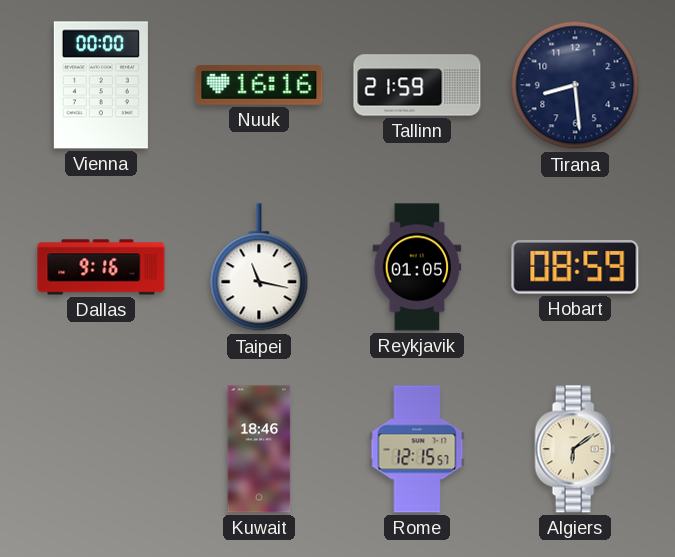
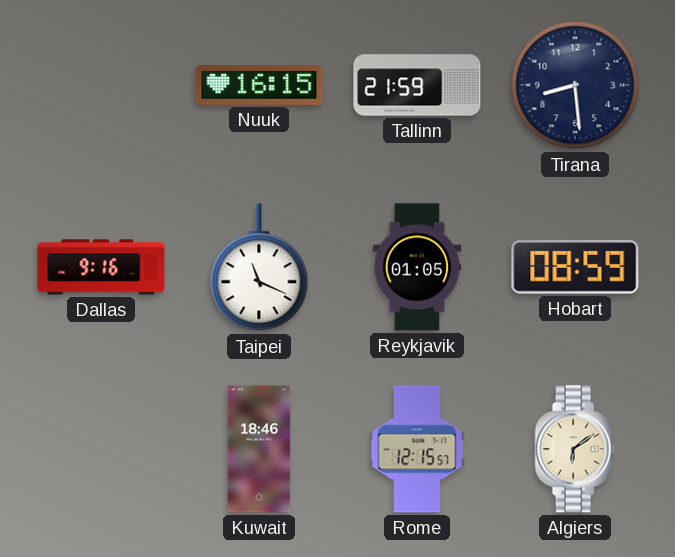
Vienna: 00:00 -> none
Nuuk: 16:16 -> 16:15
Taipei: 11:17 -> 11:19
